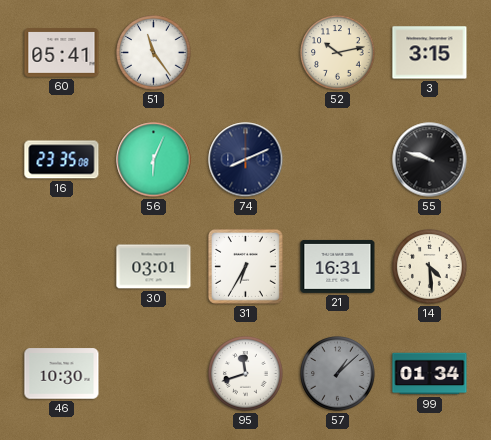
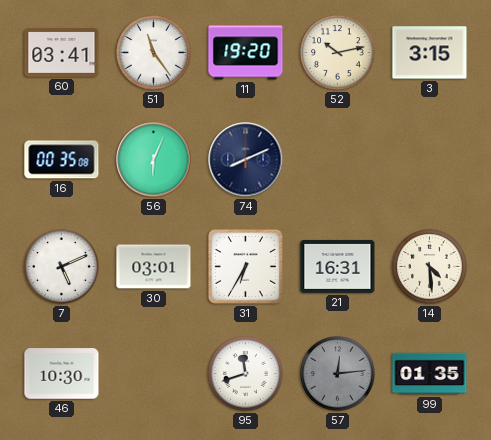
60: 05:41 -> 03:41
11: none -> 19:20
16: 23:35 -> 00:35
55: 9:48 -> none
7: none -> 5:11
57: 1:08 -> 12:14
99: 01:34 -> 01:35
